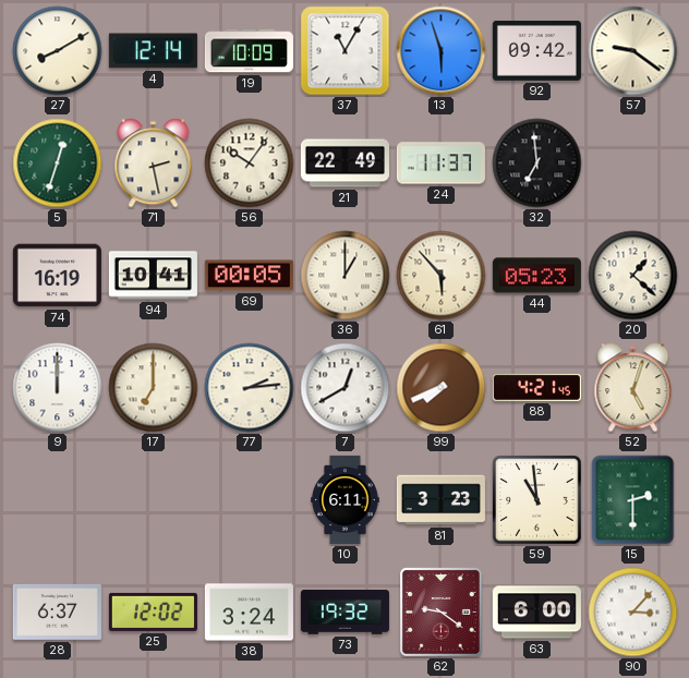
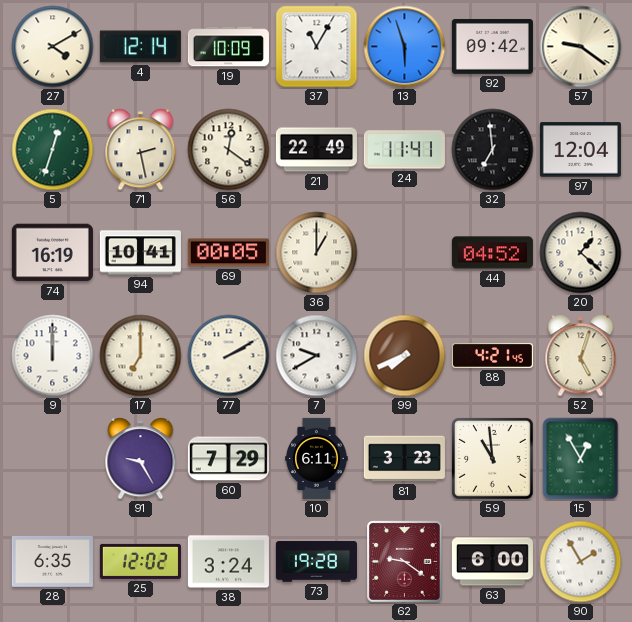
27: 8:10 -> 4:10
56: 10:06 -> 12:21
24: 11:37 -> 11:41
97: none -> 12:04
61: 5:53 -> none
44: 05:23 -> 04:52
77: 2:14 -> 2:10
7: 12:40 -> 9:40
91: none -> 9:25
60: none -> 7:29
15: 2:30 -> 12:55
28: 6:37 -> 6:35
73: 19:32 -> 19:28
90: 3:07 -> 1:55
